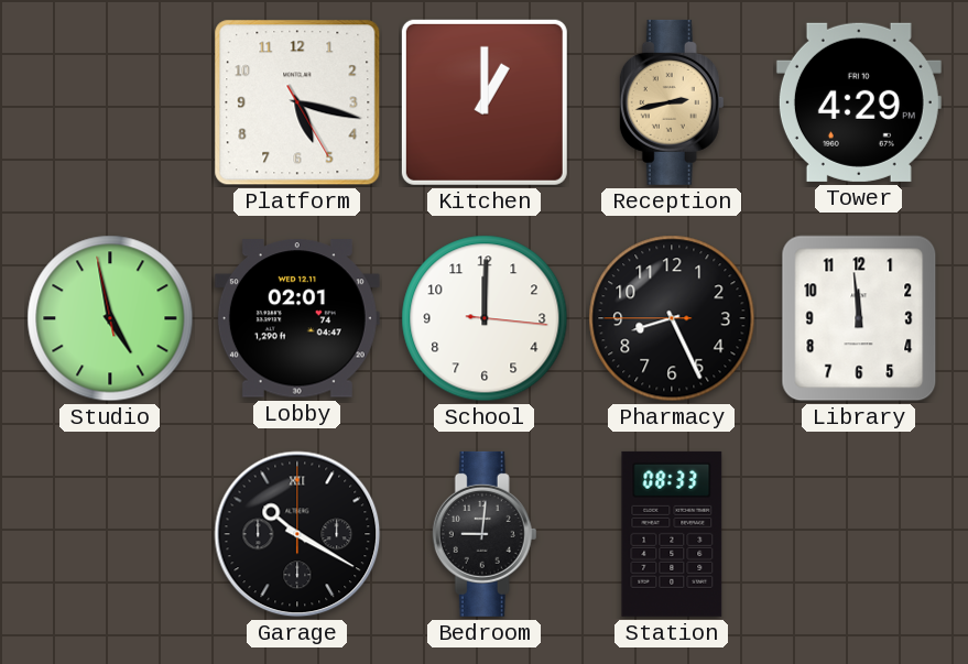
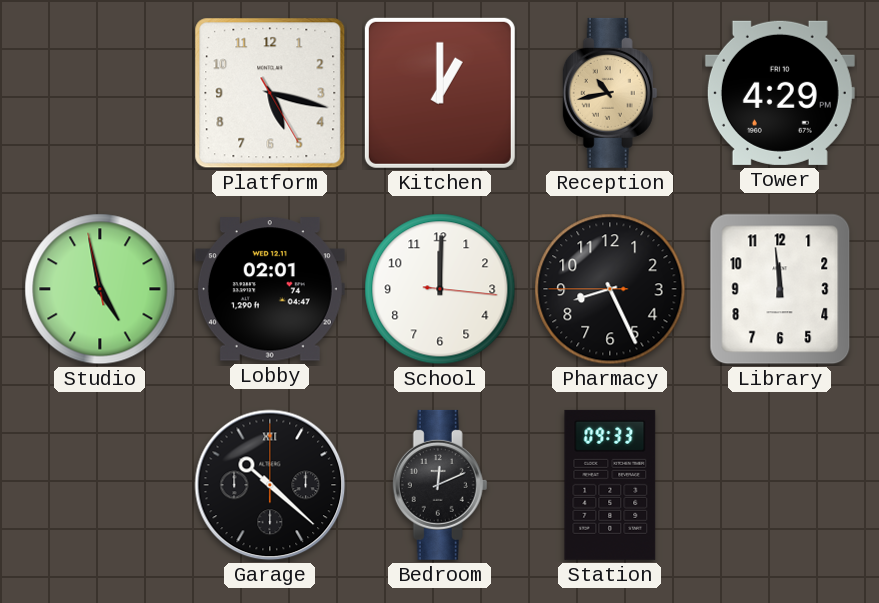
Reception: 2:43 -> 10:43
Garage: 10:20 -> 10:22
Bedroom: 9:01 -> 12:11
Station: 08:33 -> 09:33
